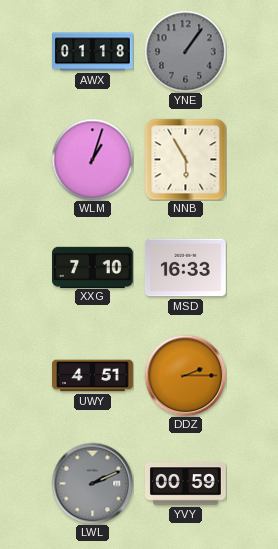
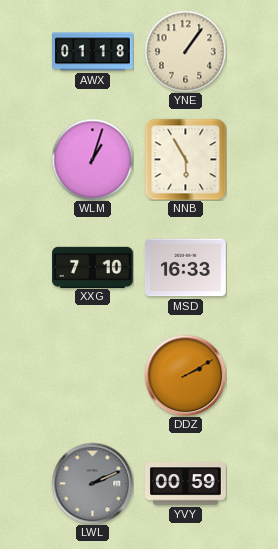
YNE dial: grey -> cream
UWY: 4:51 -> none
DDZ: 2:15 -> 2:10
